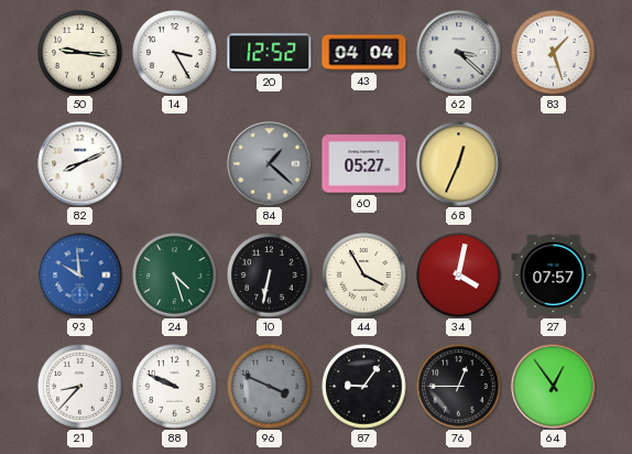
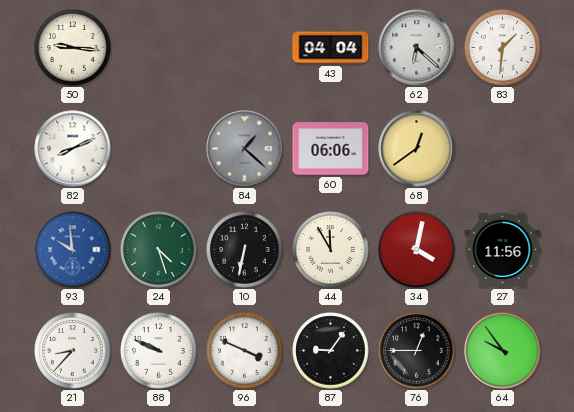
14: 3:25 -> none
20: 12:52 -> none
62: 3:22 -> 6:22
83: 1:27 -> 1:31
60: 05:27 -> 06:06
68: 12:34 -> 12:39
44: 3:55 -> 11:55
27: 07:57 -> 11:56
96 dial: grey -> white
64: 12:54 -> 9:54
